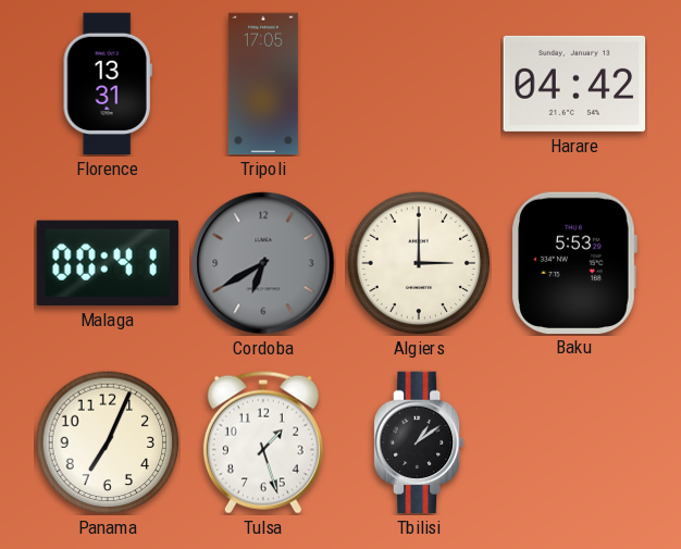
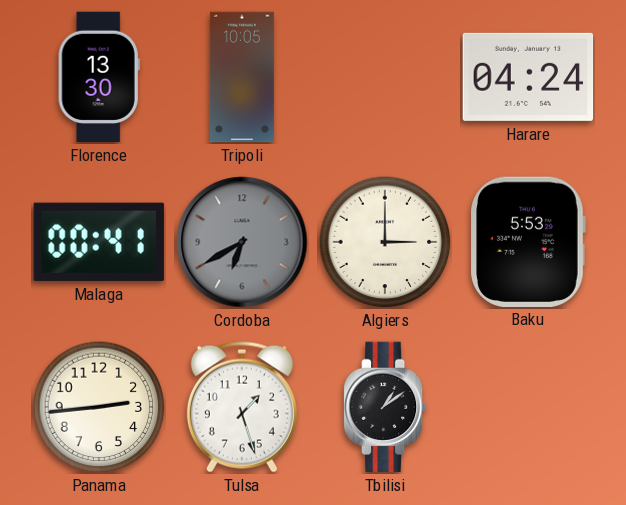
Florence: 13:31 -> 13:30
Tripoli: 17:05 -> 10:05
Harare: 04:42 -> 04:24
Panama: 7:04 -> 2:44
